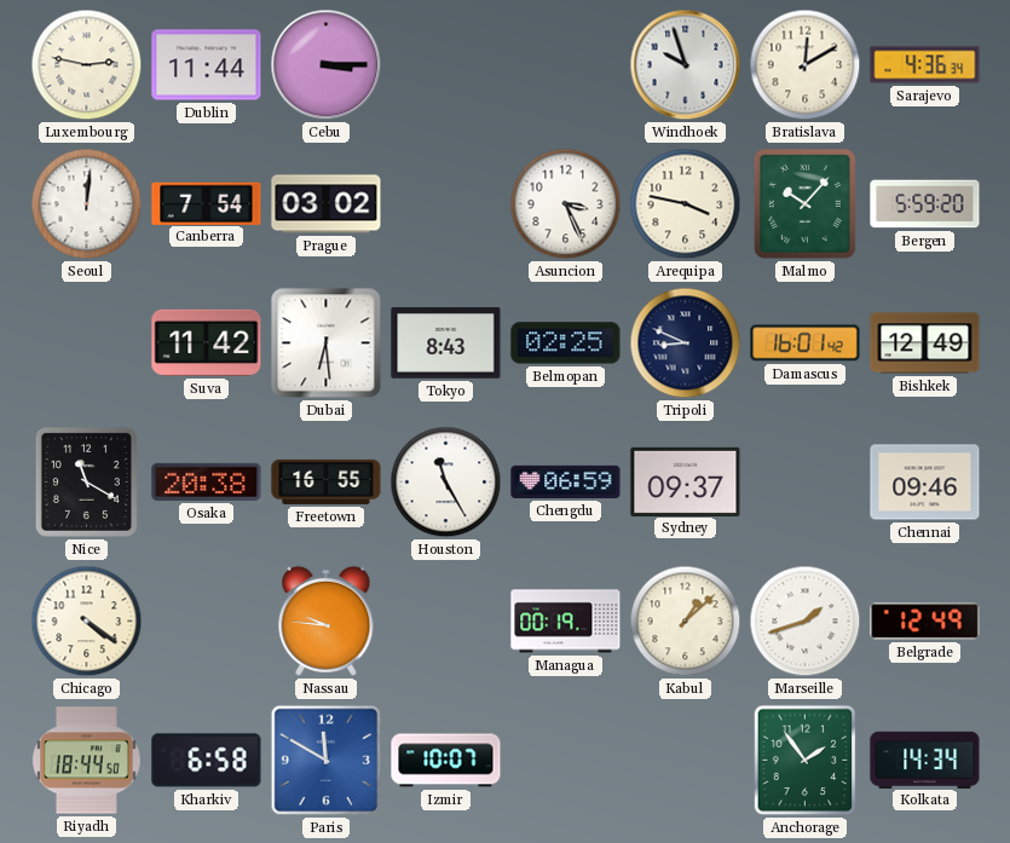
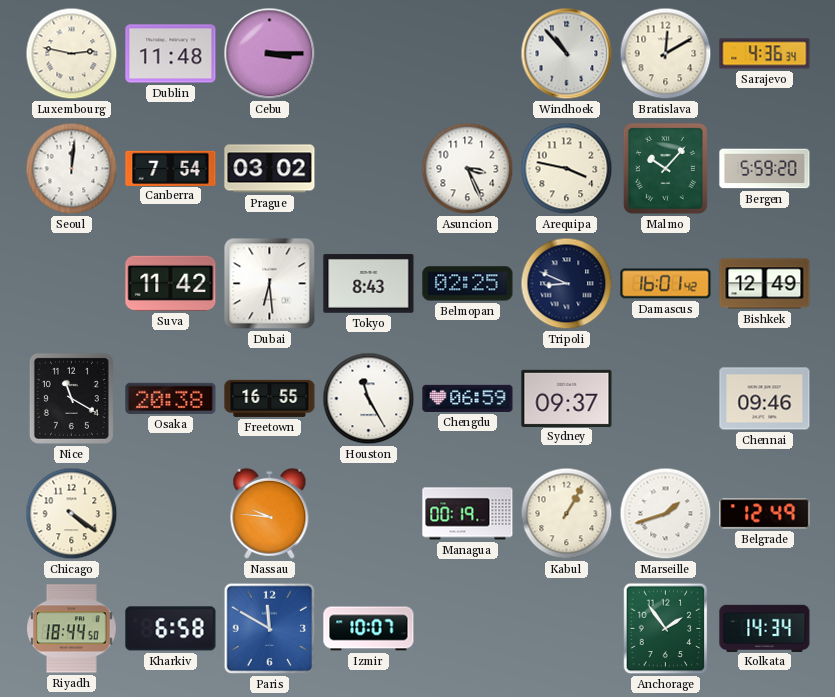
Dublin: 11:44 -> 11:48
Windhoek: 9:57 -> 10:53
Kabul: 1:08 -> 1:05
